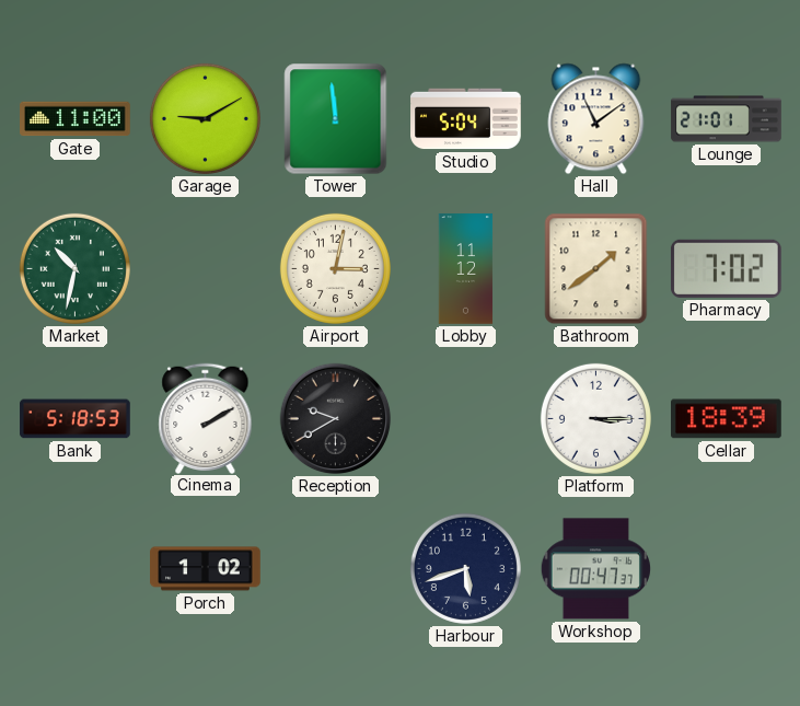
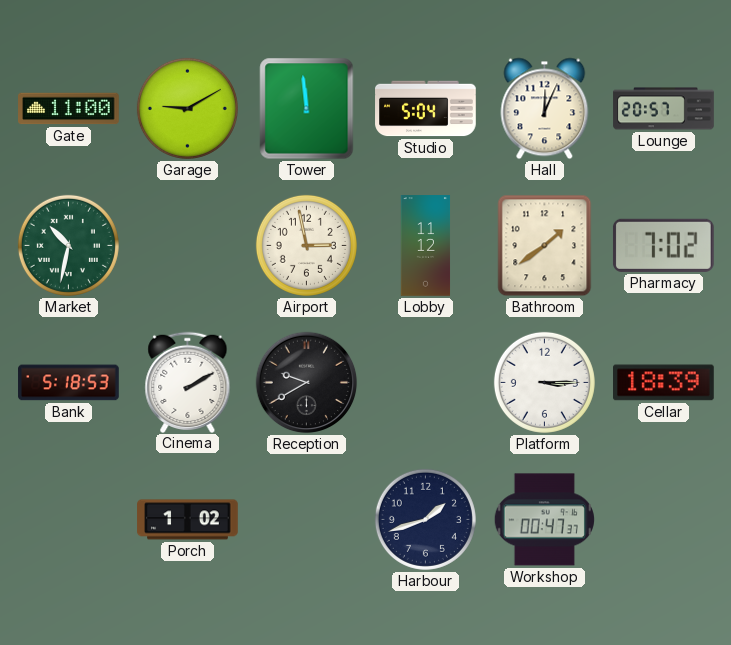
Hall: 11:09 -> 12:04
Lounge: 21:01 -> 20:57
Airport: 3:02 -> 2:58
Harbour: 5:42 -> 1:42
